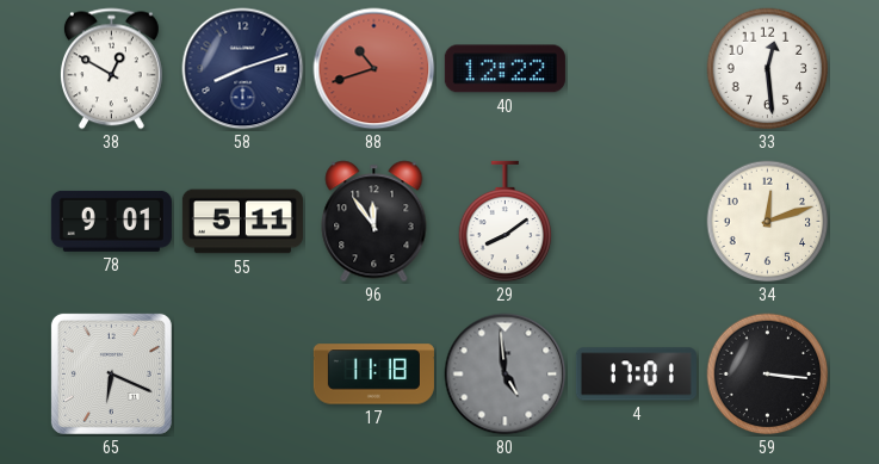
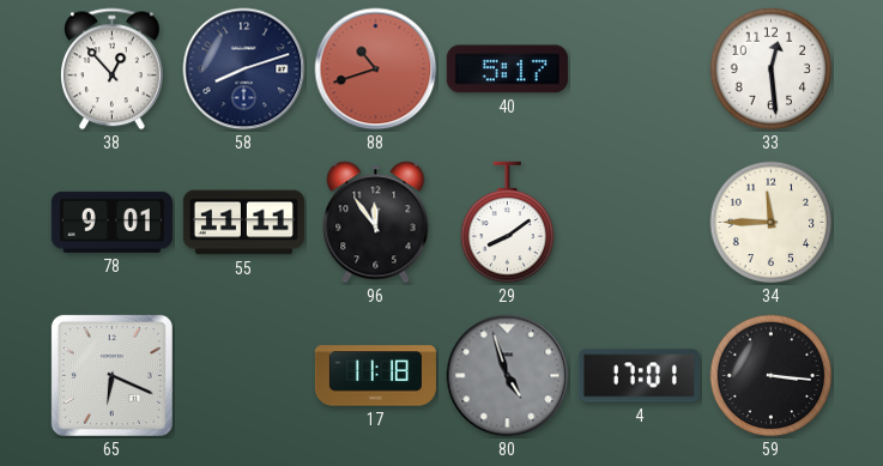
38: 12:50 -> 12:53
40: 12:22 -> 5:17
55: 5:11 -> 11:11
34: 12:12 -> 11:45
80: 4:59 -> 4:57
